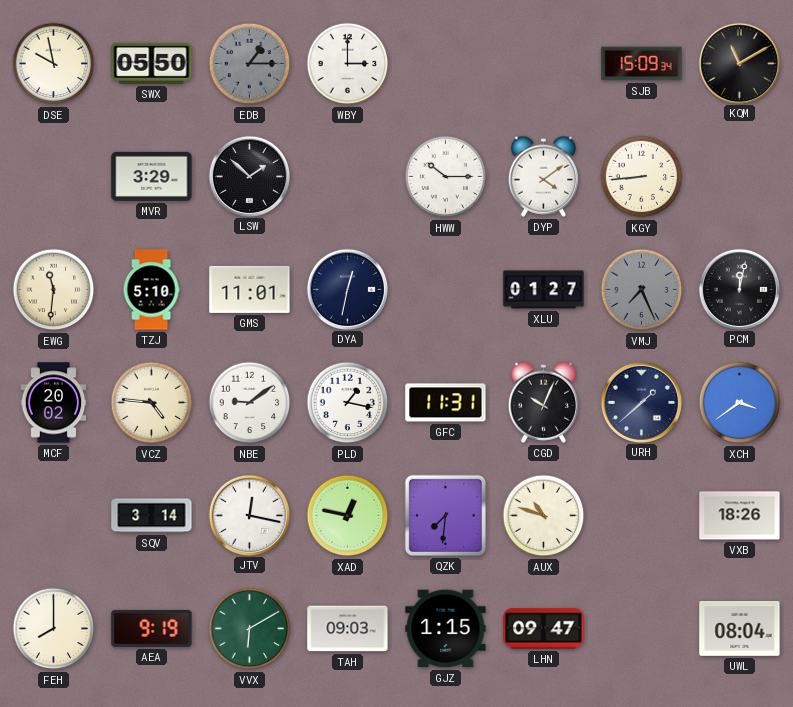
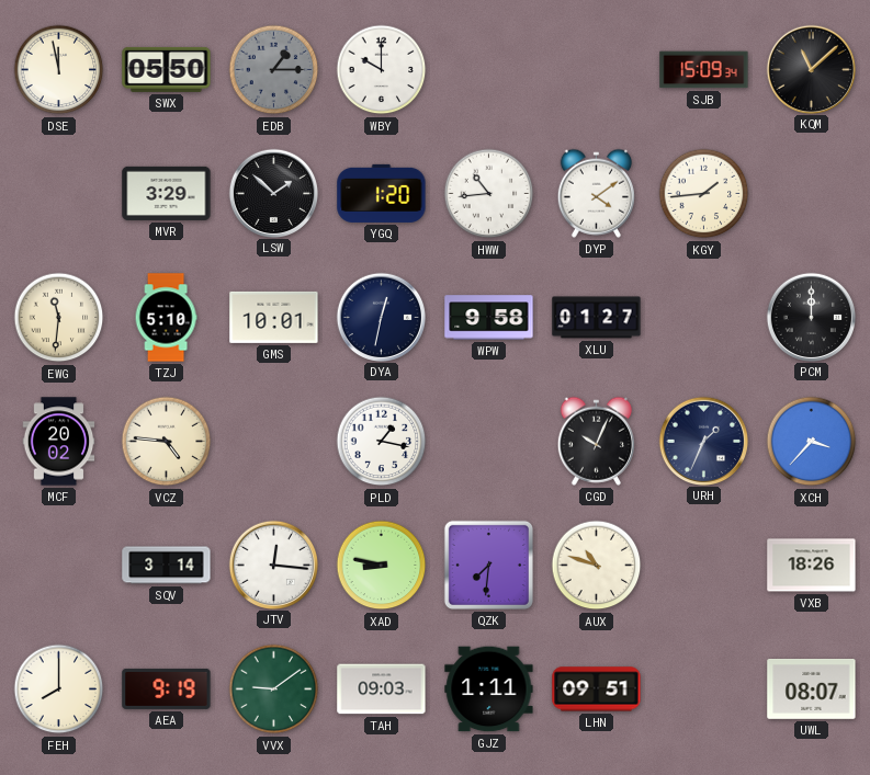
DSE: 9:58 -> 11:58
WBY: 3:00 -> 10:00
KQM: 11:10 -> 11:08
YGQ: none -> 1:20
HWW: 10:15 -> 10:44
KGY: 8:44 -> 1:44
GMS: 11:01 -> 10:01
WPW: none -> 9:58
VMJ: 7:26 -> none
PCM: 12:02 -> 12:00
NBE: 9:09 -> none
GFC: 11:31 -> none
URH: 1:38 -> 1:34
XCH: 3:39 -> 3:37
JTV: 12:17 -> 12:16
XAD: 12:47 -> 8:47
VVX: 6:10 -> 9:09
GJZ: 1:15 -> 1:11
LHN: 09:47 -> 09:51
UWL: 08:04 -> 08:07
